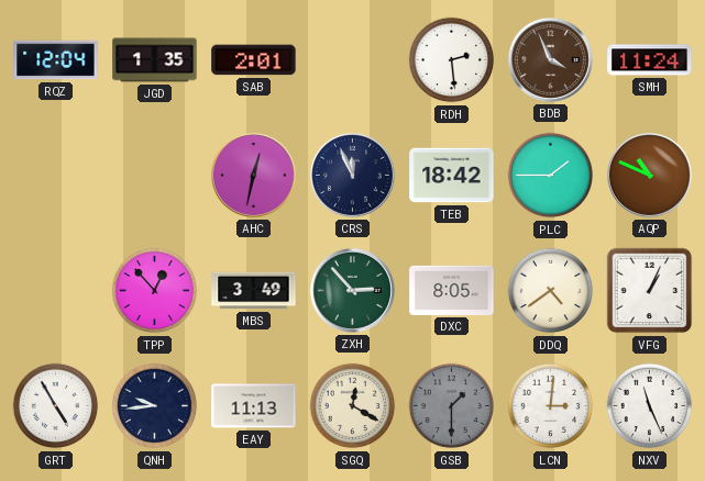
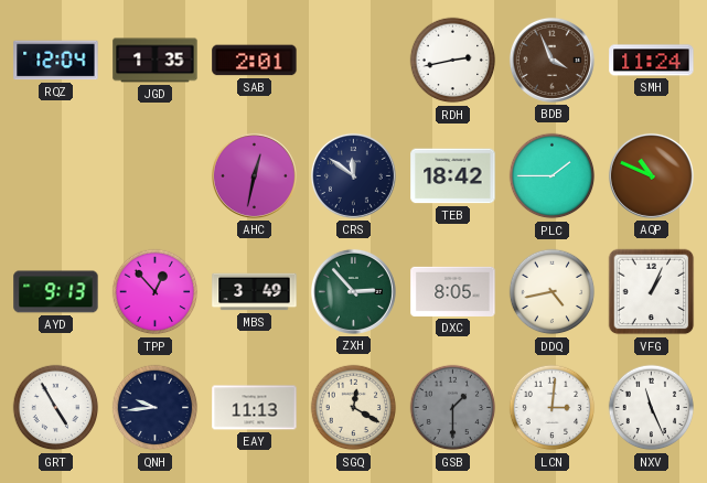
RDH: 2:29 -> 2:43
CRS: 11:56 -> 11:51
AYD: none -> 9:13
DDQ: 4:39 -> 4:43
